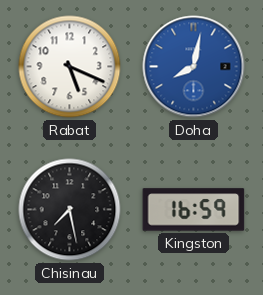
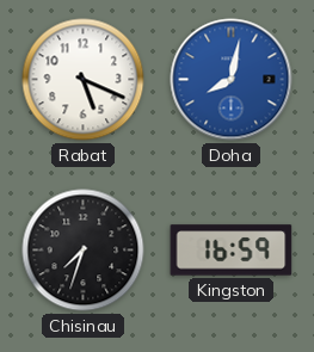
Chisinau: 7:28 -> 7:33
